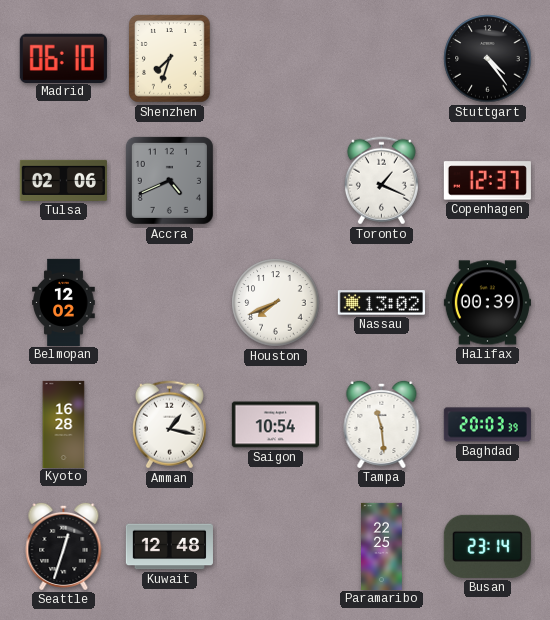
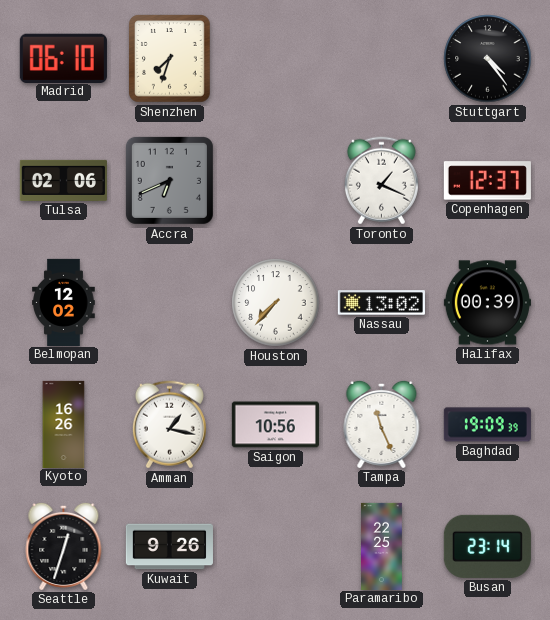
Accra: 4:41 -> 6:41
Houston: 7:41 -> 7:37
Kyoto: 16:28 -> 16:26
Saigon: 10:54 -> 10:56
Tampa: 11:29 -> 11:26
Baghdad: 20:03 -> 19:09
Kuwait: 12:48 -> 9:26
